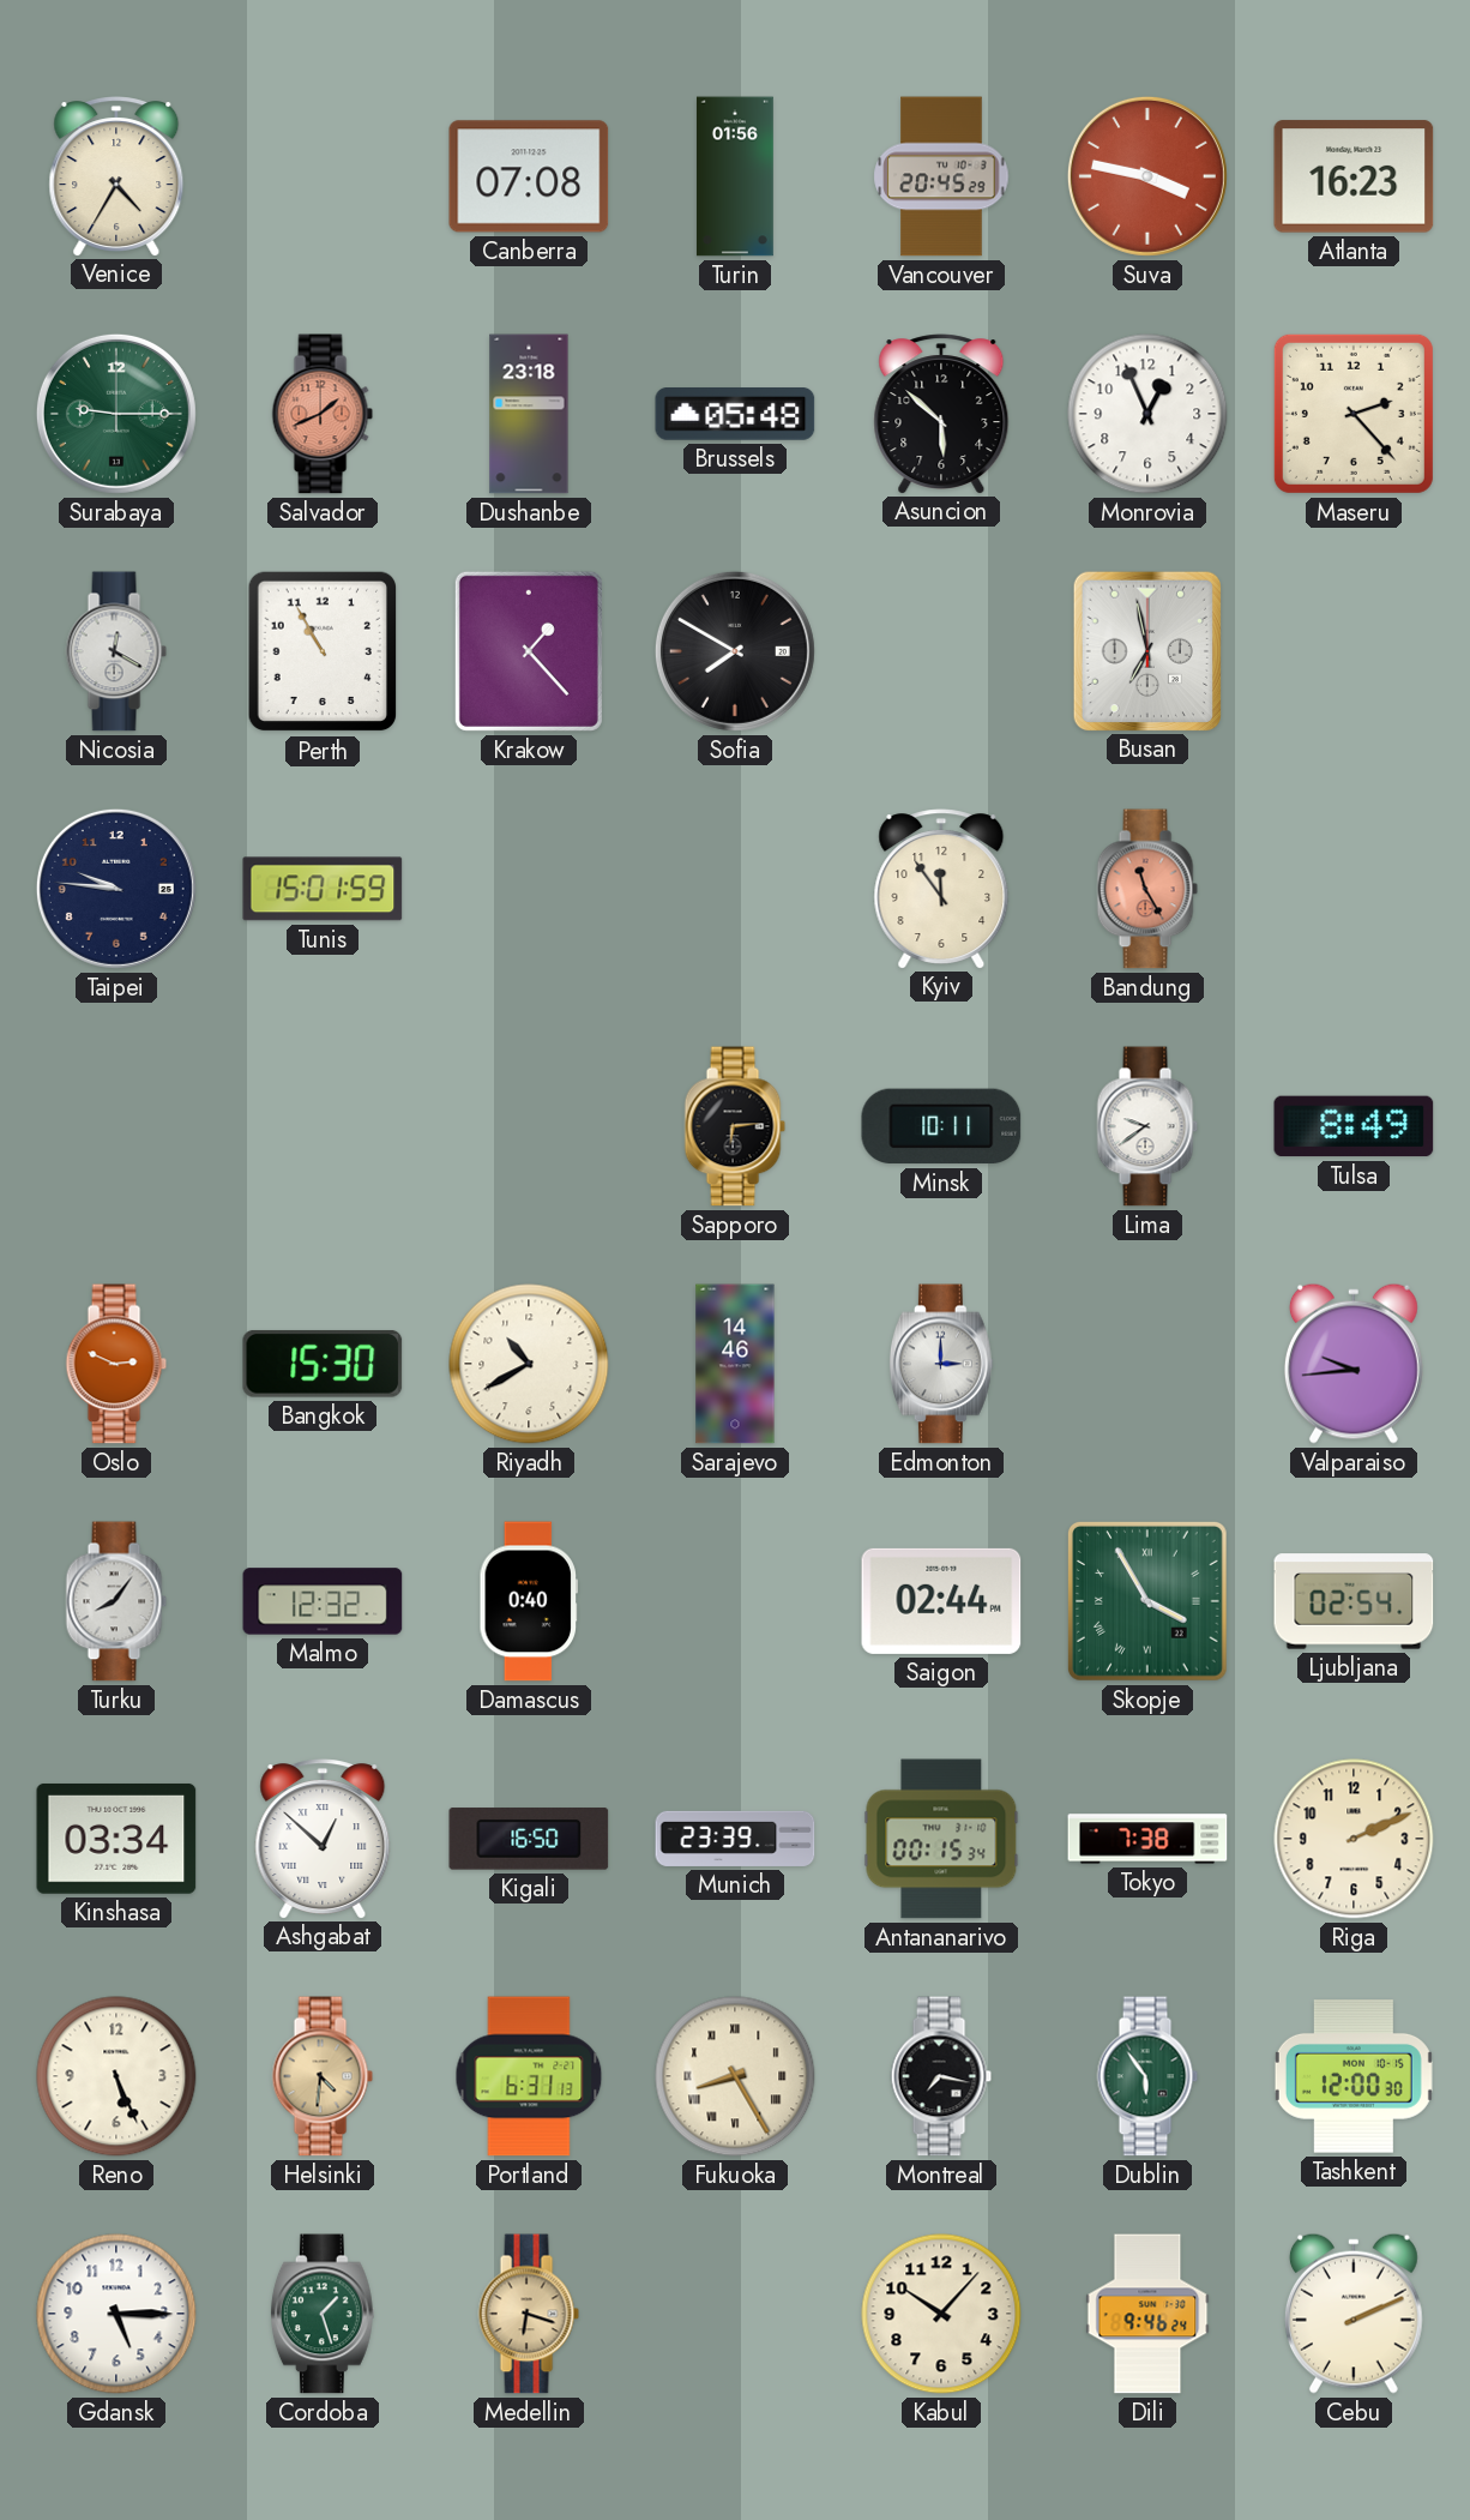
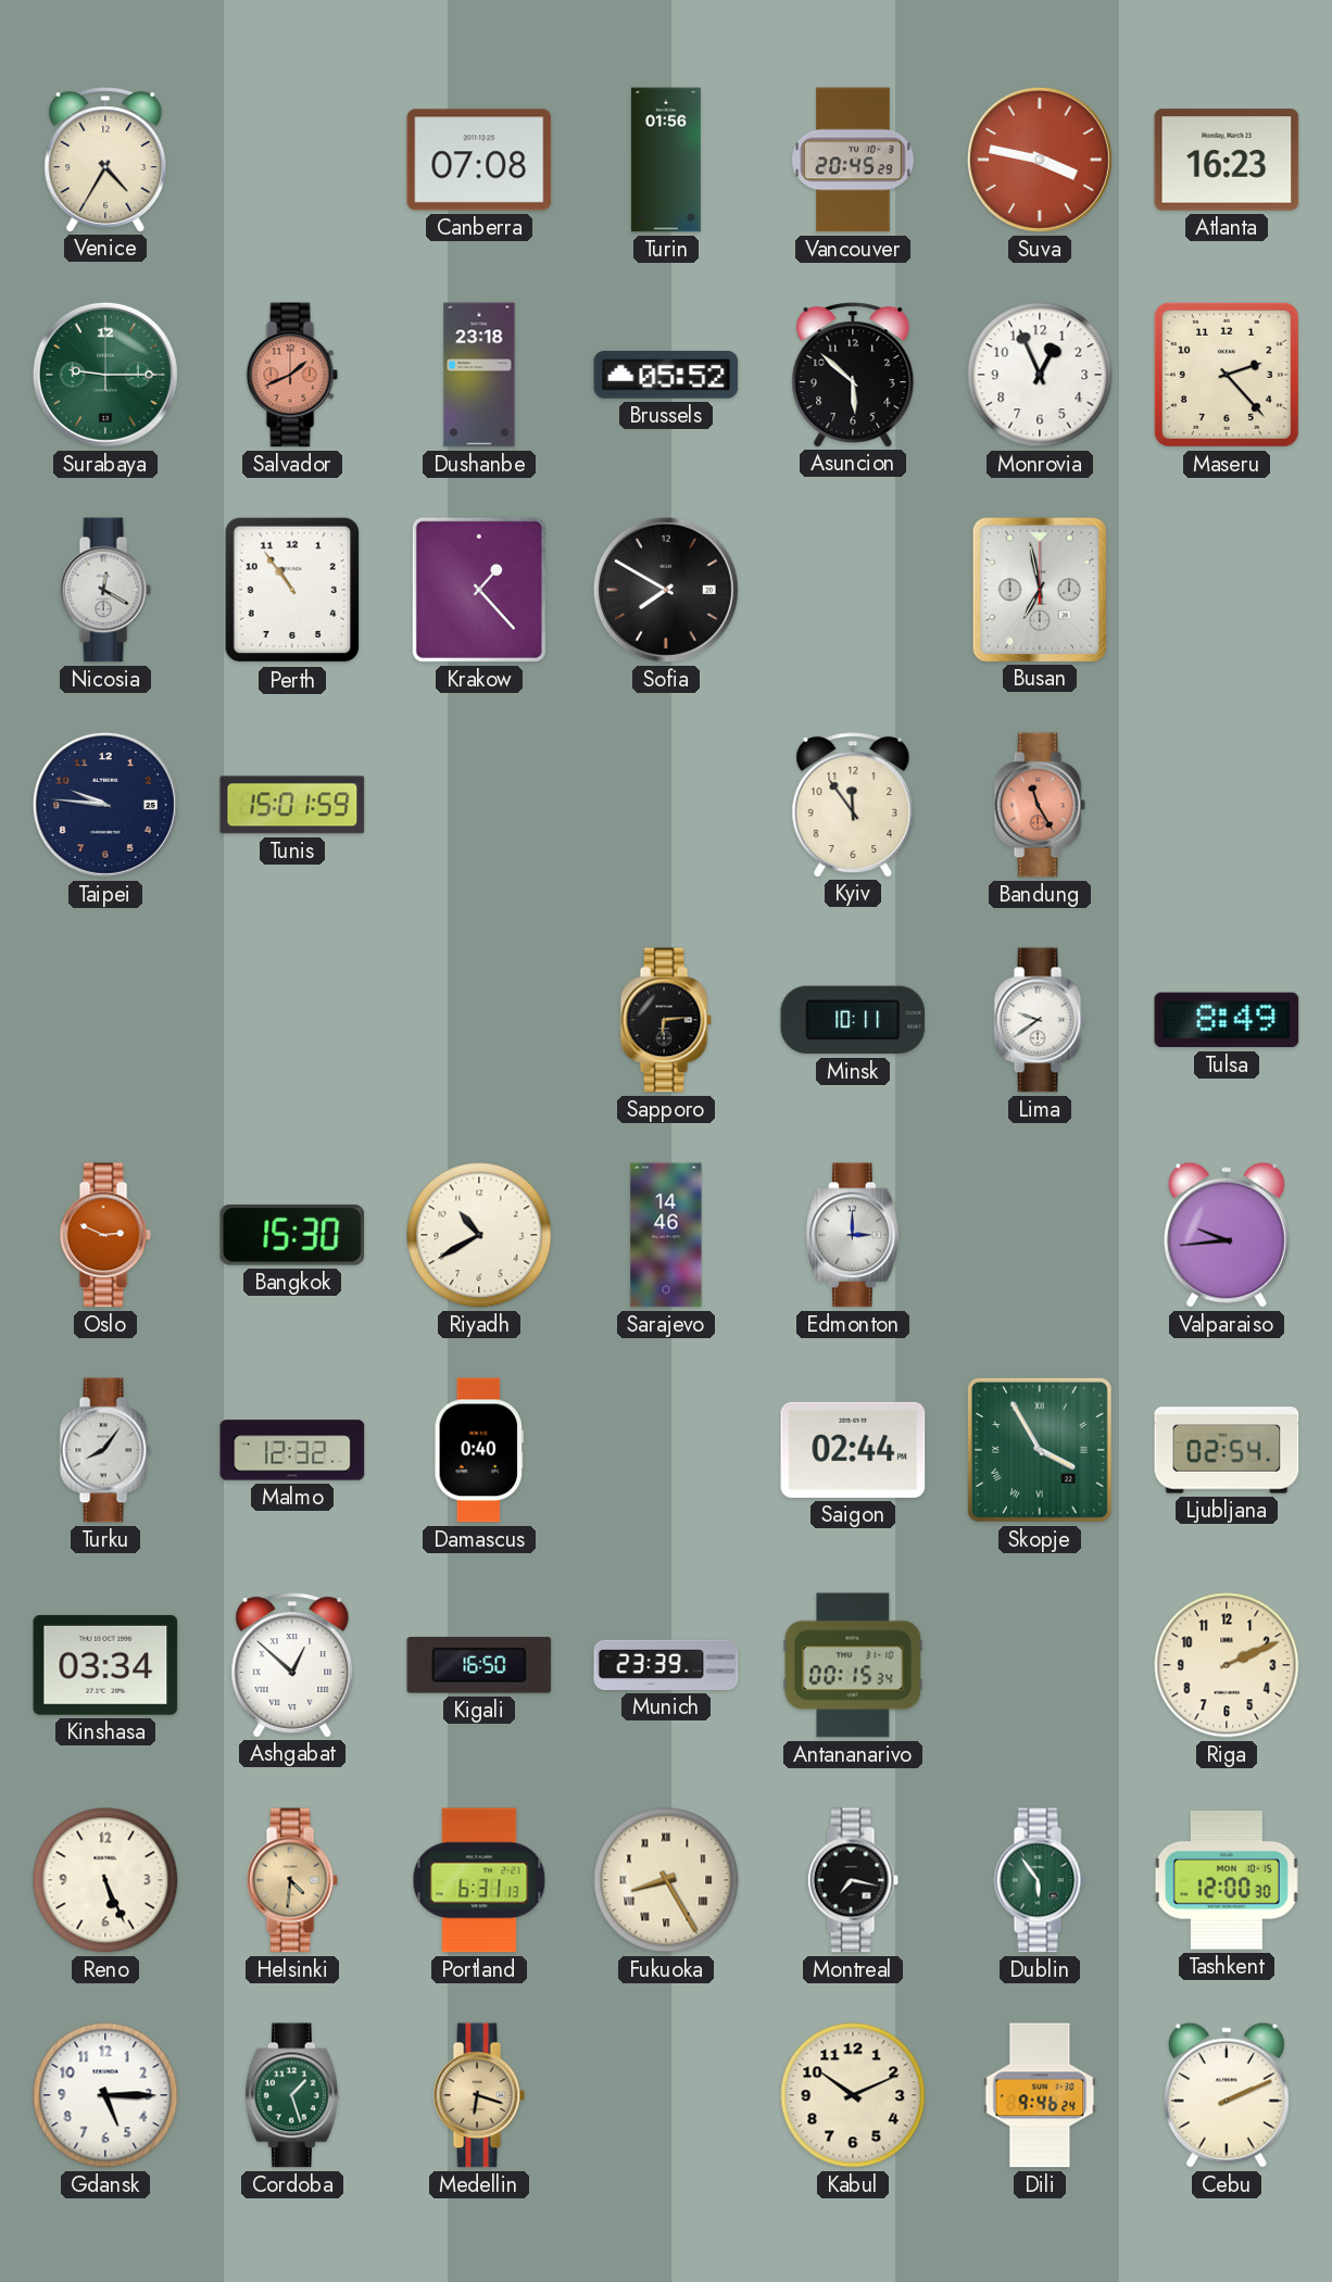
Brussels: 05:48 -> 05:52
Perth: 10:55 -> 10:54
Tokyo: 7:38 -> none
Kabul: 10:07 -> 10:11
